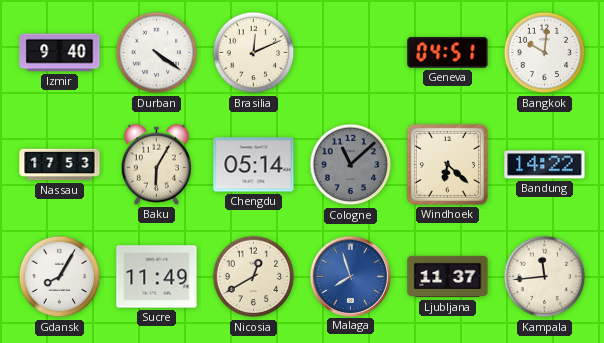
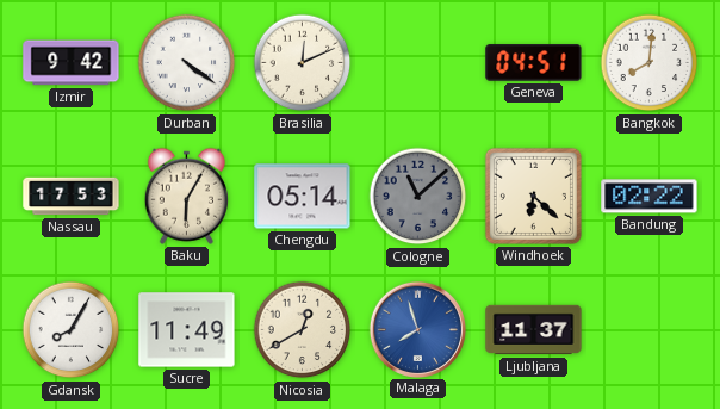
Izmir: 9:40 -> 9:42
Bangkok: 10:01 -> 8:01
Bandung: 14:22 -> 02:22
Kampala: 11:44 -> none
